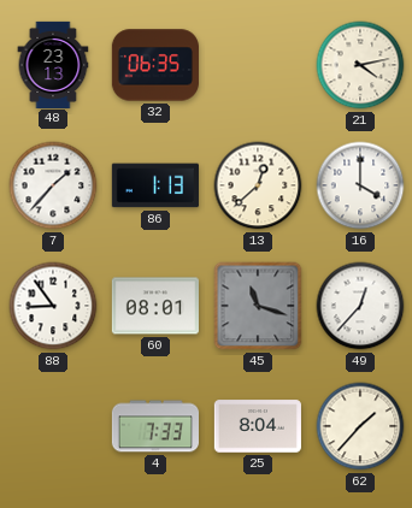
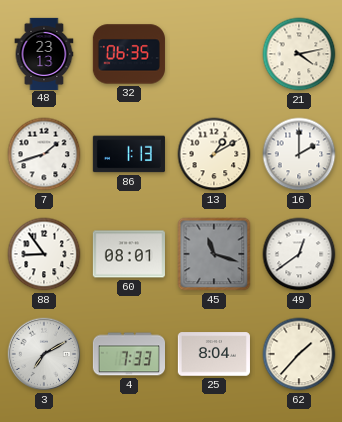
7: 1:37 -> 1:42
13: 12:38 -> 1:10
16: 4:00 -> 2:00
49: 12:37 -> 12:39
3: none -> 7:10
